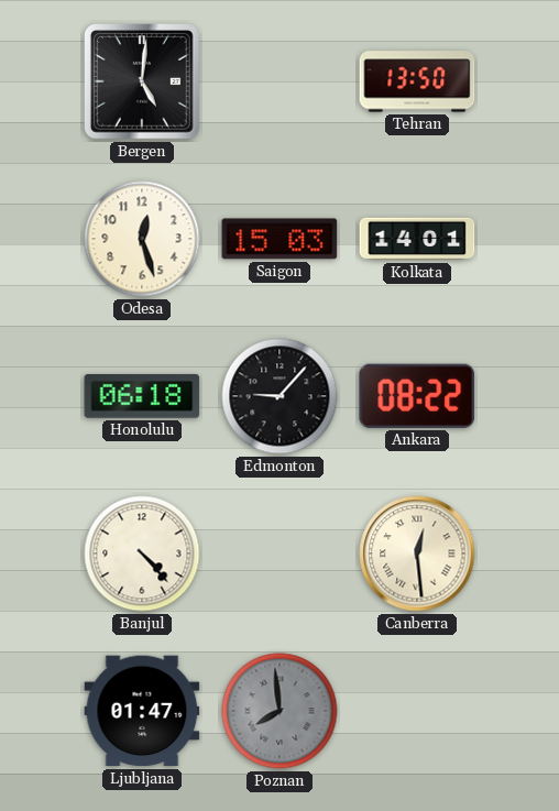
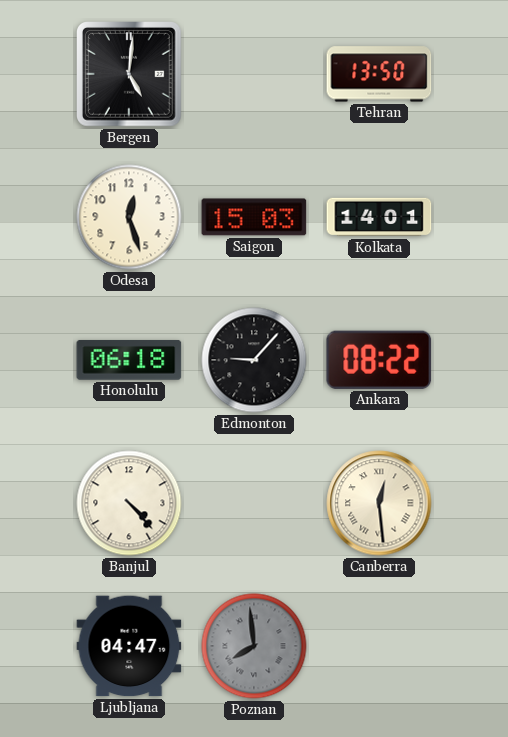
Ljubljana: 01:47 -> 04:47
